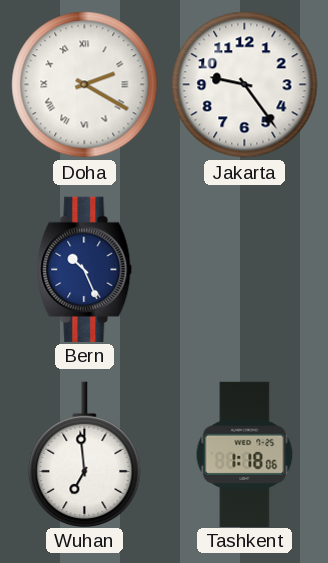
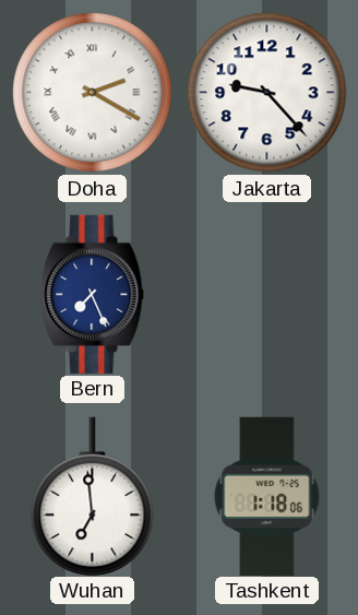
Jakarta: 9:24 -> 9:23
Bern: 10:26 -> 7:26
